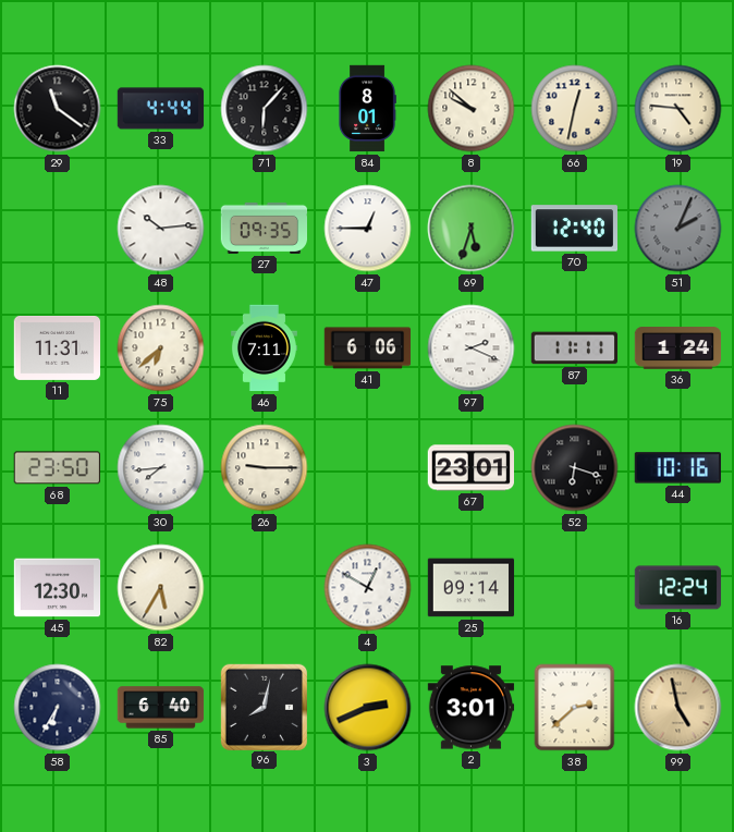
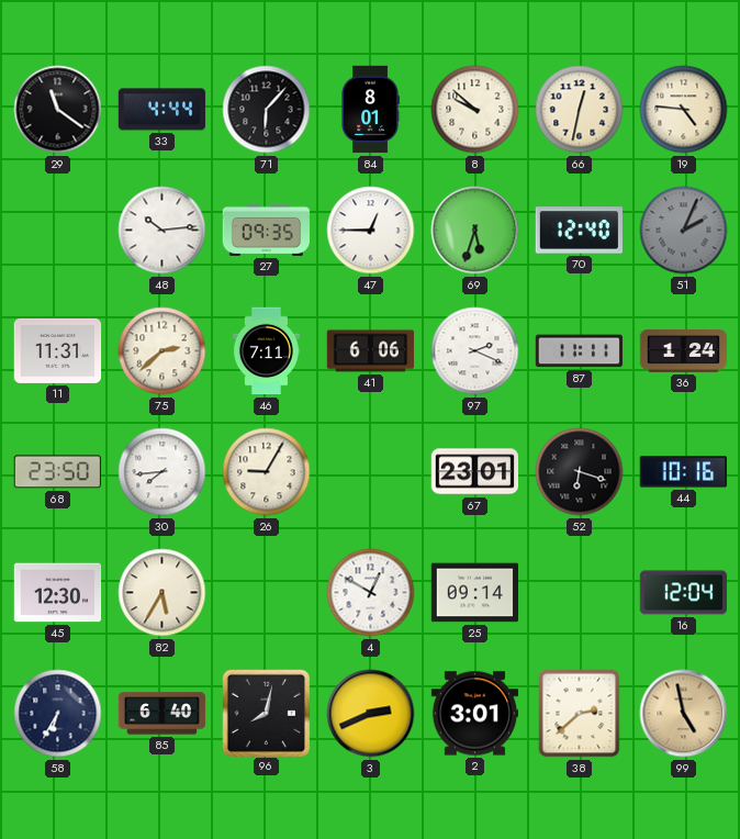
75: 6:38 -> 2:38
26: 9:15 -> 9:05
16: 12:24 -> 12:04
